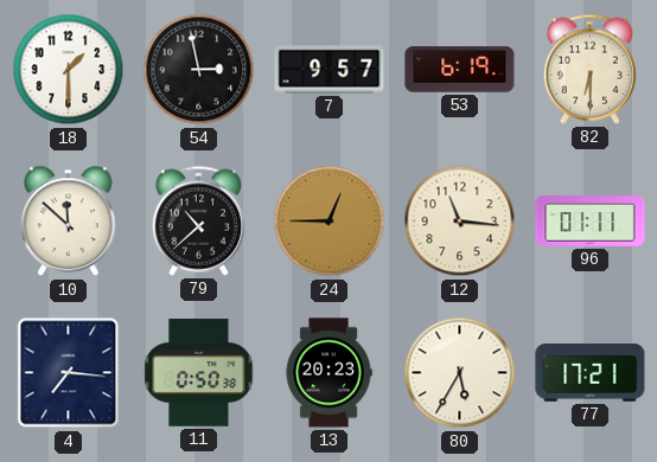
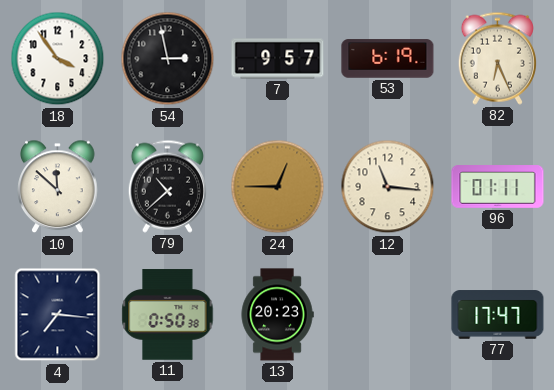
18: 1:30 -> 3:54
82: 6:30 -> 6:26
80: 5:35 -> none
77: 17:21 -> 17:47
